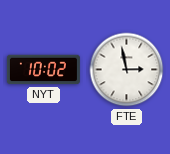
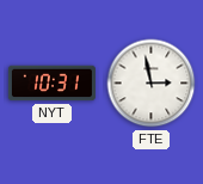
NYT: 10:02 -> 10:31
